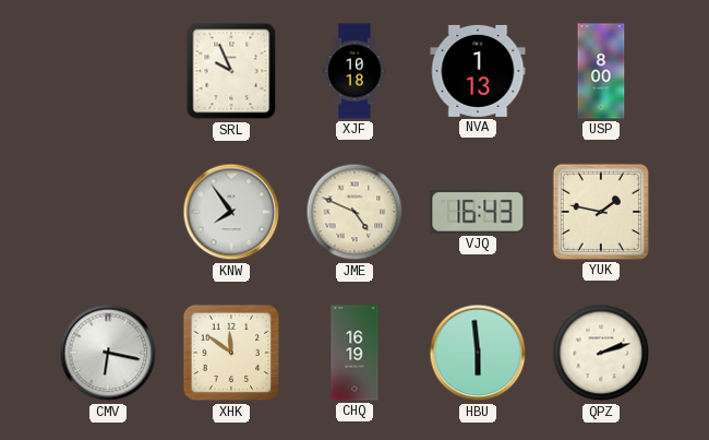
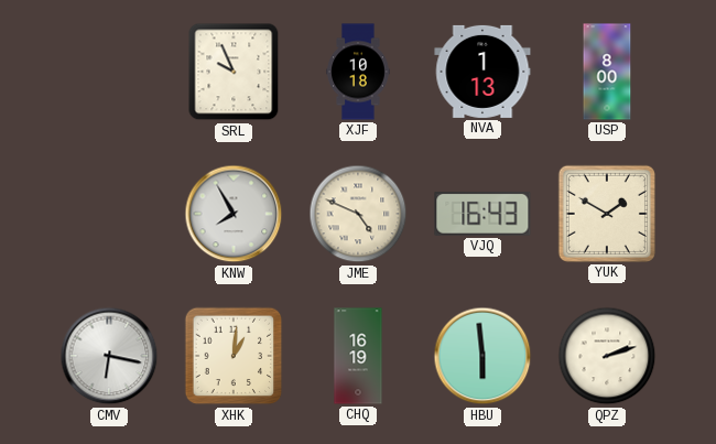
KNW: 7:54 -> 7:55
YUK: 1:47 -> 1:50
XHK: 11:51 -> 1:01
